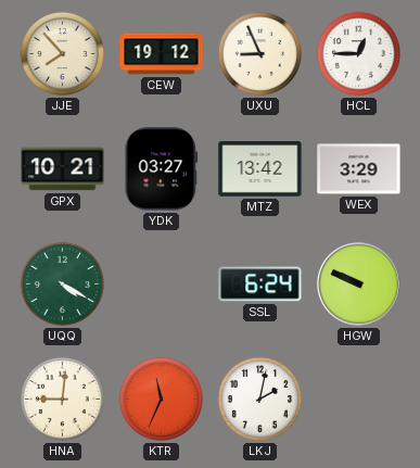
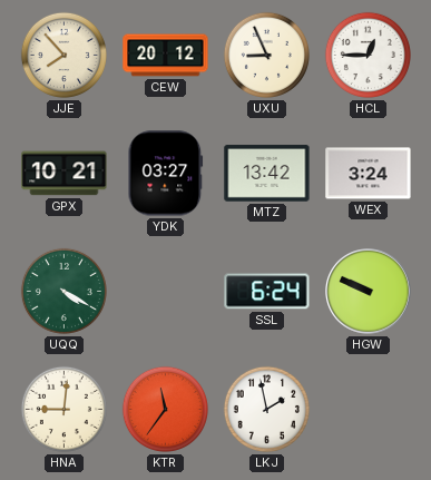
CEW: 19:12 -> 20:12
WEX: 3:29 -> 3:24
KTR: 11:34 -> 11:36
LKJ: 2:02 -> 1:58
